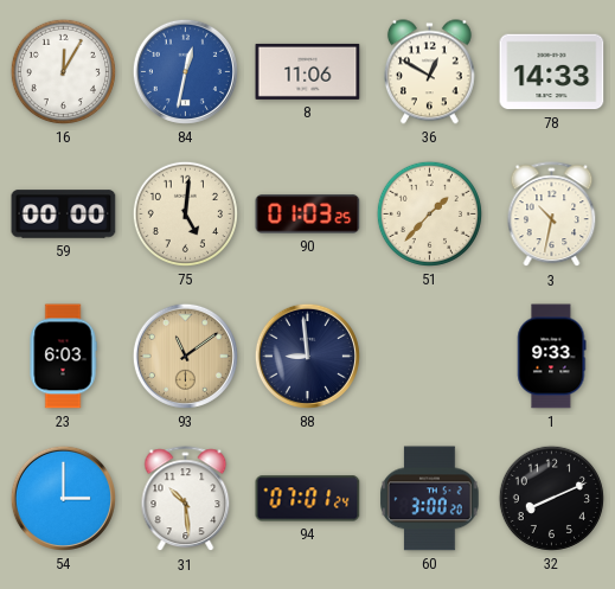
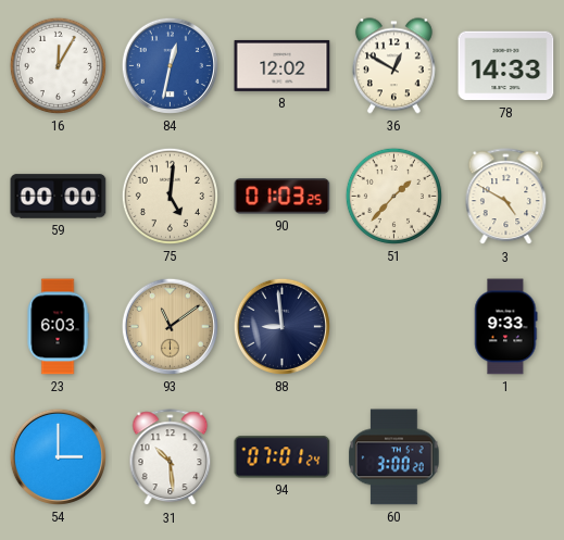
8: 11:06 -> 12:02
3: 10:32 -> 4:50
32: 8:11 -> none
